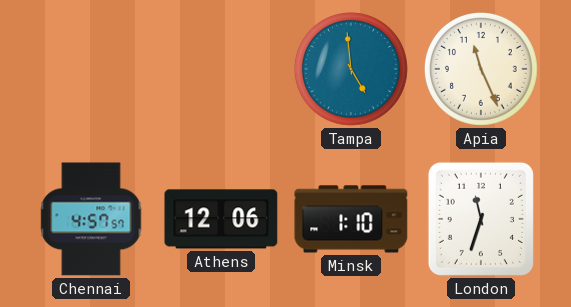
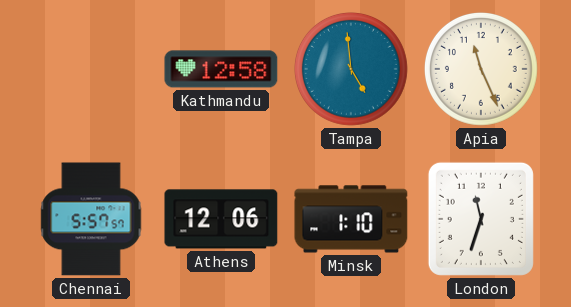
Kathmandu: none -> 12:58
Chennai: 4:57 -> 5:57
